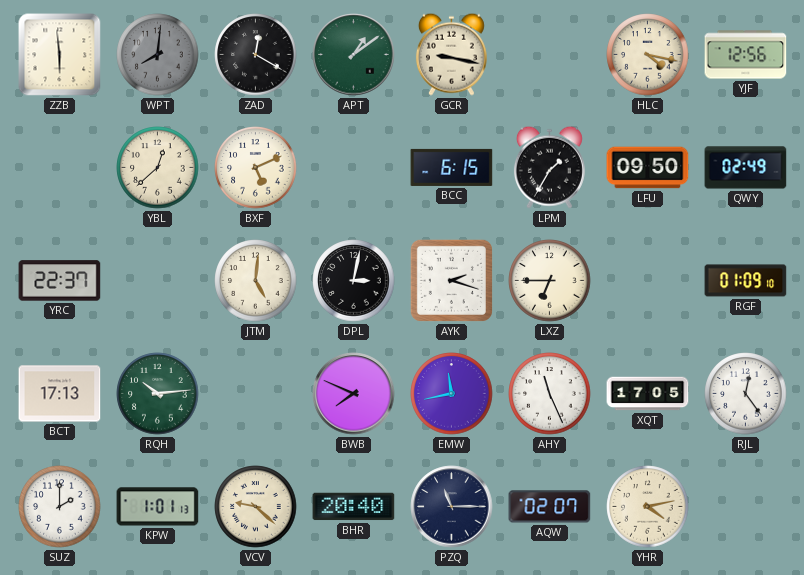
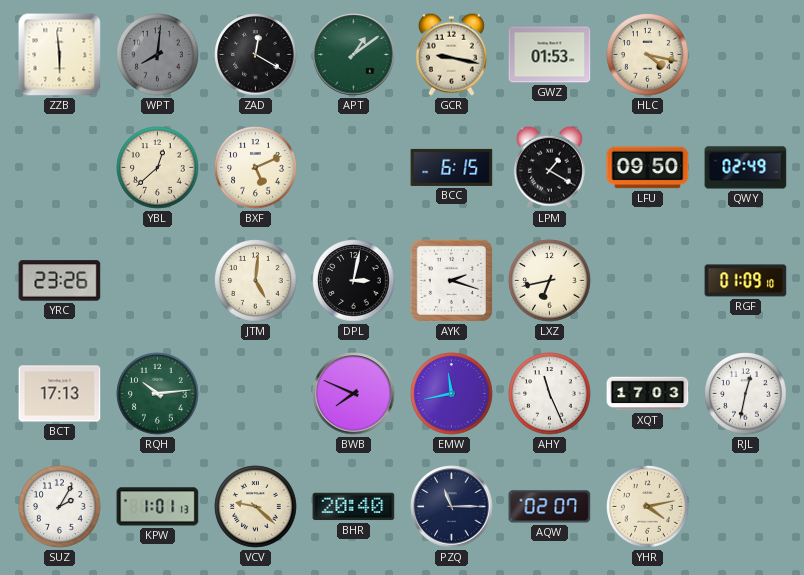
GWZ: none -> 01:53
YJF: 12:56 -> none
LPM: 1:35 -> 1:20
YRC: 22:37 -> 23:26
LXZ: 6:45 -> 6:43
XQT: 17:05 -> 17:03
RJL: 12:24 -> 12:32
SUZ: 2:00 -> 2:05
